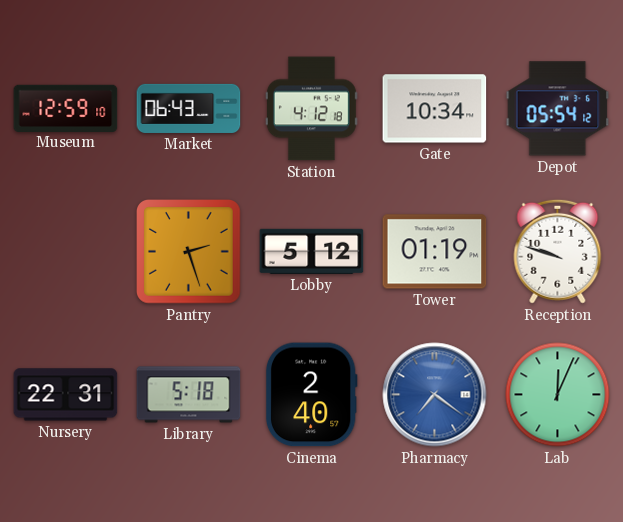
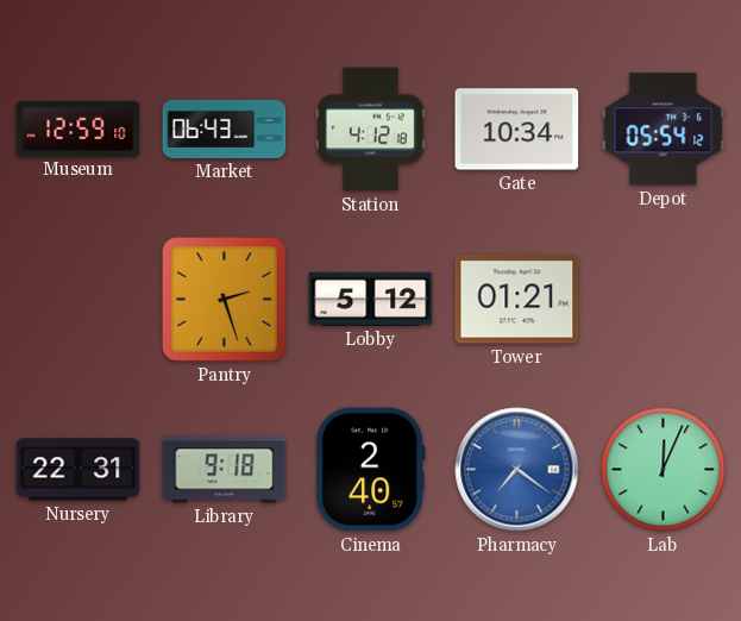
Tower: 01:19 -> 01:21
Reception: 9:48 -> none
Library: 5:18 -> 9:18
